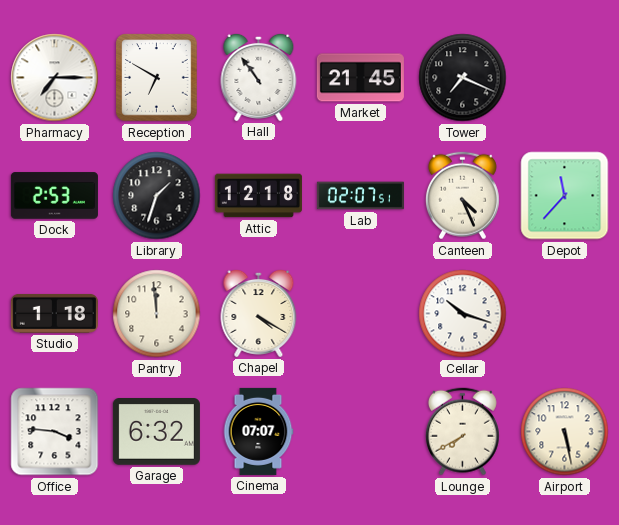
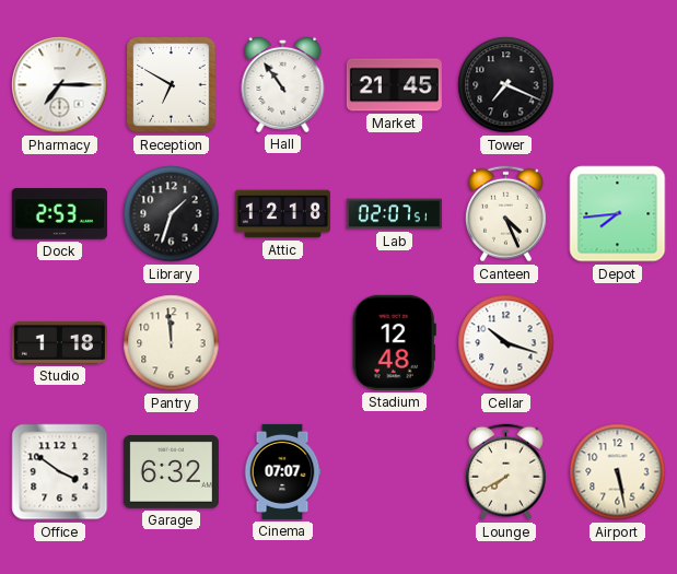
Depot: 11:37 -> 7:44
Chapel: 4:20 -> none
Stadium: none -> 12:48
Office: 3:46 -> 3:51
